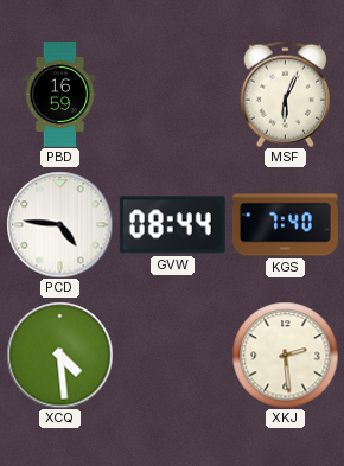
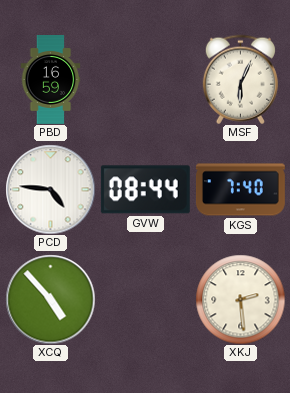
XCQ: 4:29 -> 4:53
